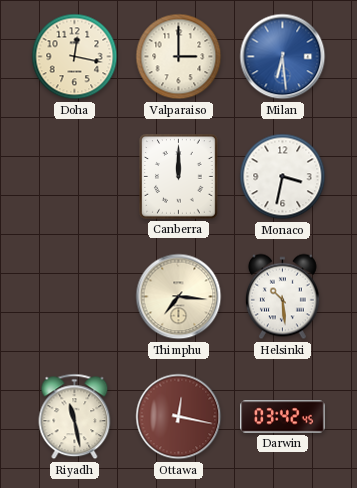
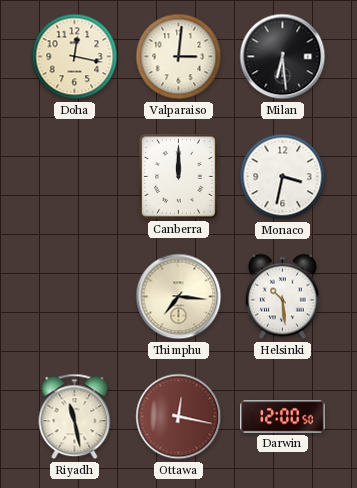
Valparaiso: 3:00 -> 3:01
Milan dial: blue -> black
Darwin: 03:42 -> 12:00
